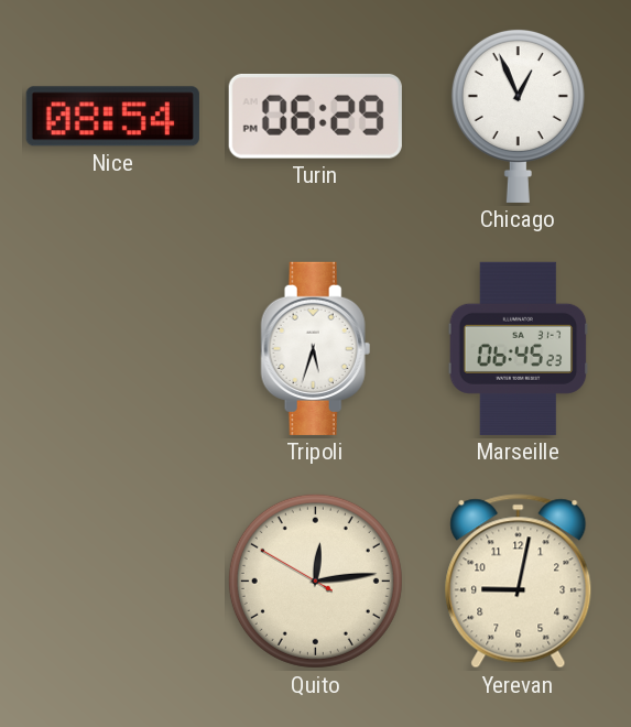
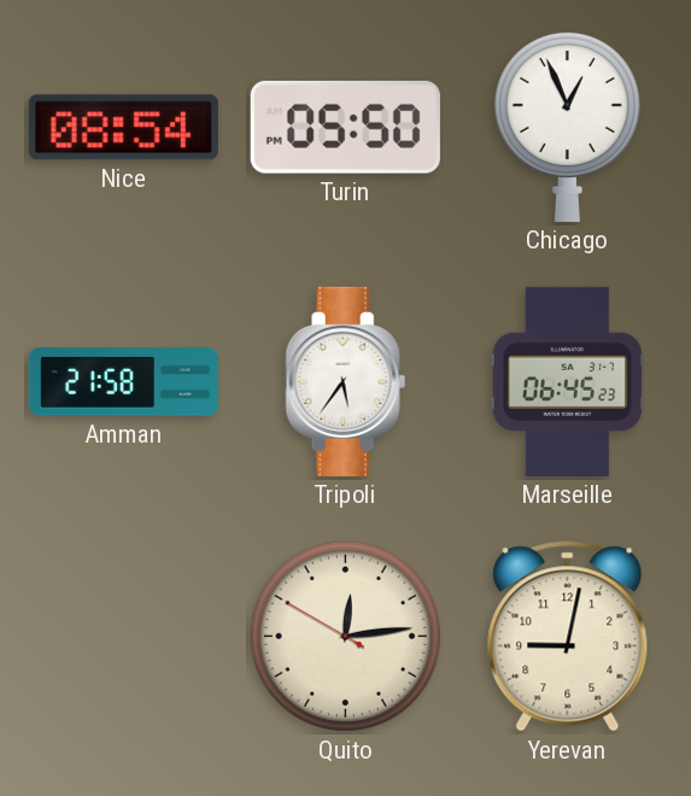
Turin: 06:29 -> 05:50
Amman: none -> 21:58
Tripoli: 5:33 -> 5:36
